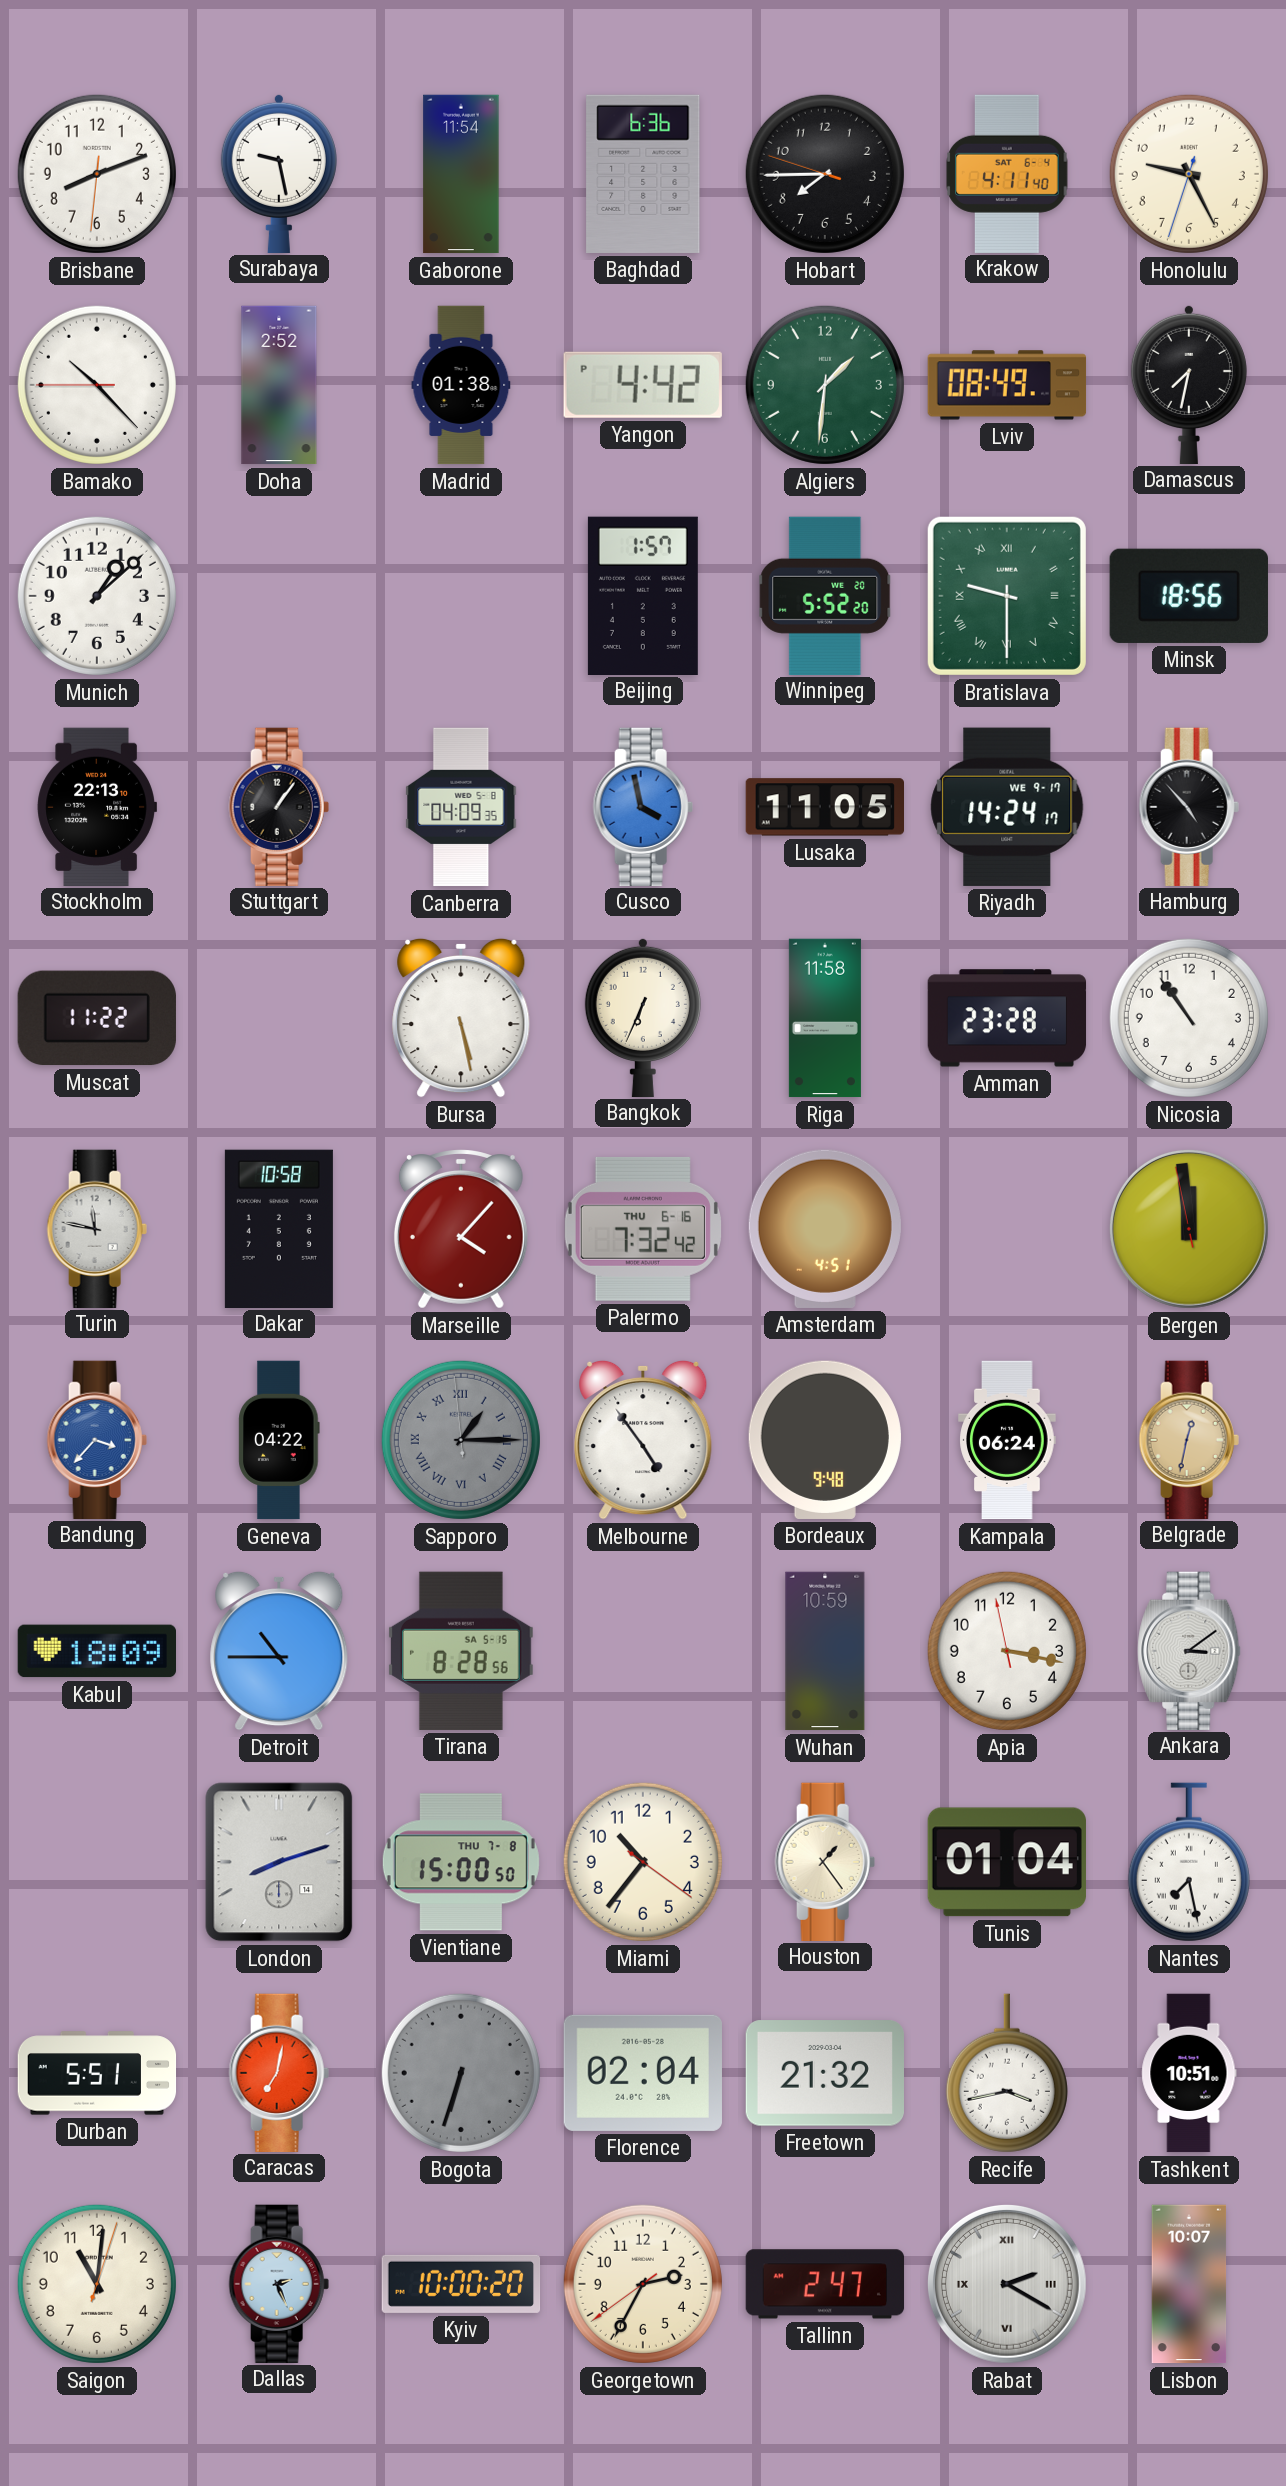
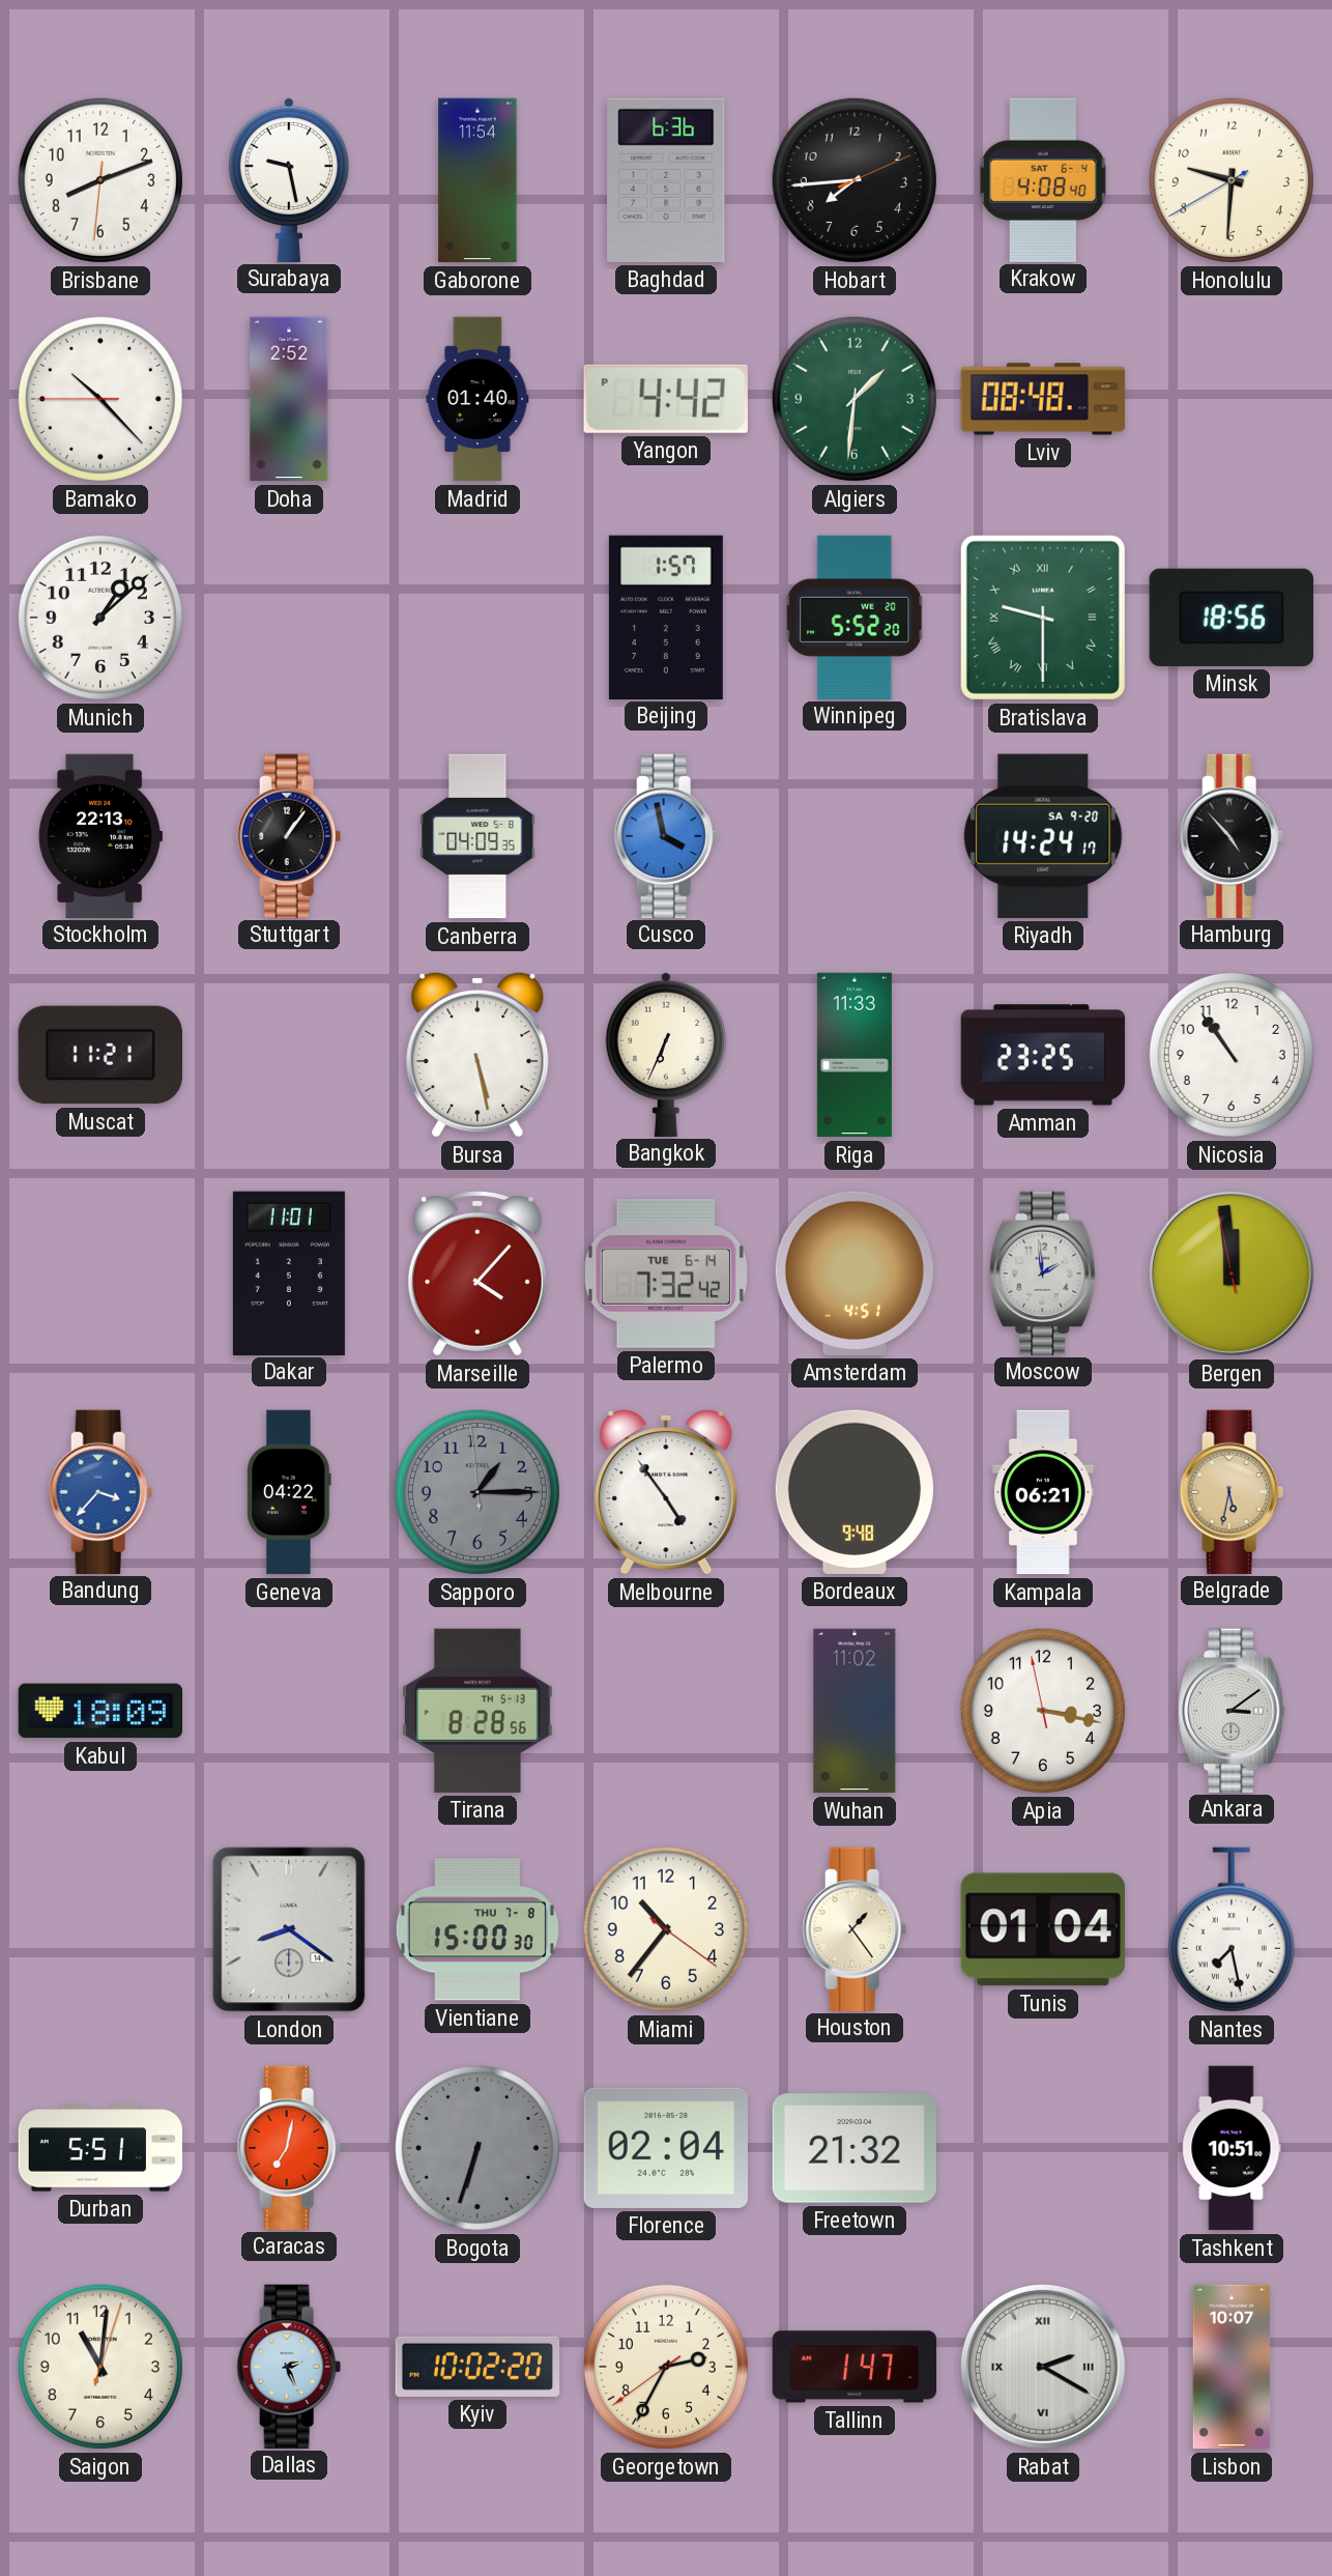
Hobart: 7:44:48 -> 7:44:11
Krakow: 4:11 -> 4:08
Honolulu: 9:25 -> 9:30
Madrid: 01:38 -> 01:40
Lviv: 08:49 -> 08:48
Damascus: 7:32 -> none
Lusaka: 11:05 -> none
Riyadh date: WE 9-17 -> SA 9-20
Muscat: 11:22 -> 11:21
Riga: 11:58 -> 11:33
Amman: 23:28 -> 23:25
Turin: 11:47 -> none
Dakar: 10:58 -> 11:01
Palermo date: THU 6-16 -> TUE 6-14
Moscow: none -> 1:59
Sapporo numerals: Roman -> Arabic
Kampala: 06:24 -> 06:21
Belgrade: 12:32 -> 5:32
Detroit: 10:45 -> none
Tirana date: SA 5-15 -> TH 5-13
Wuhan: 10:59 -> 11:02
London: 8:12 -> 8:21
Vientiane: 15:00:50 -> 15:00:30
Recife: 3:43 -> none
Kyiv: 10:00 -> 10:02
Tallinn: 2:47 -> 1:47
